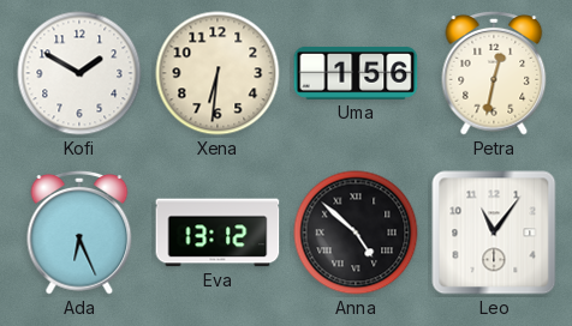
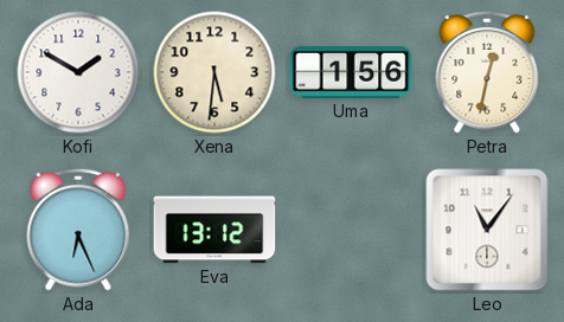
Xena: 6:31 -> 5:31
Anna: 4:52 -> none
